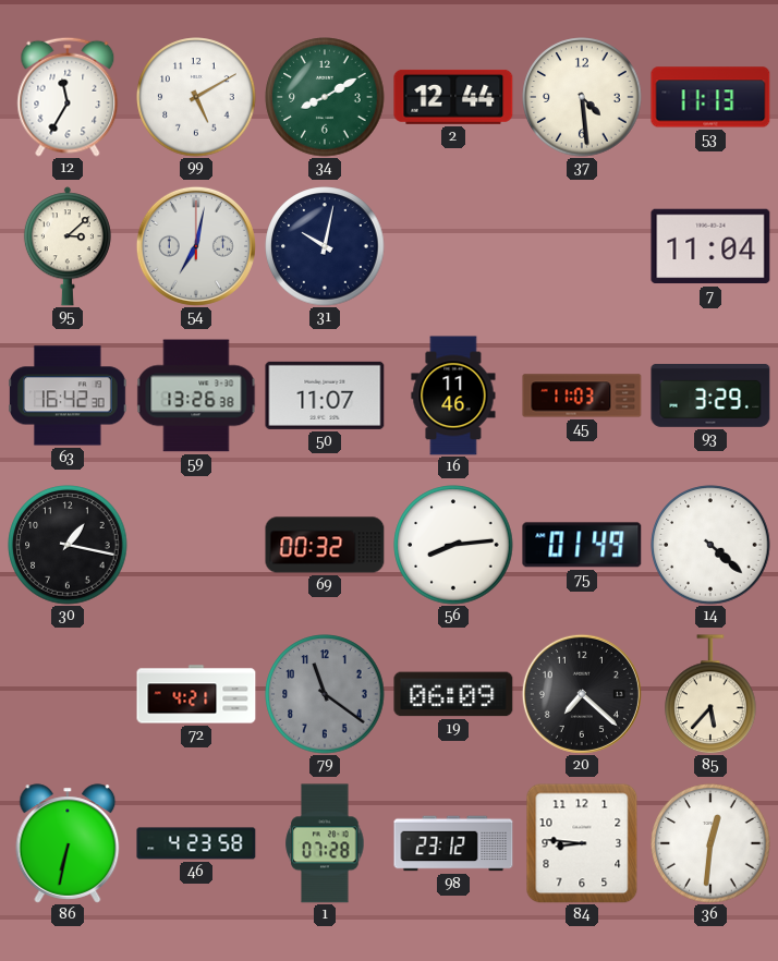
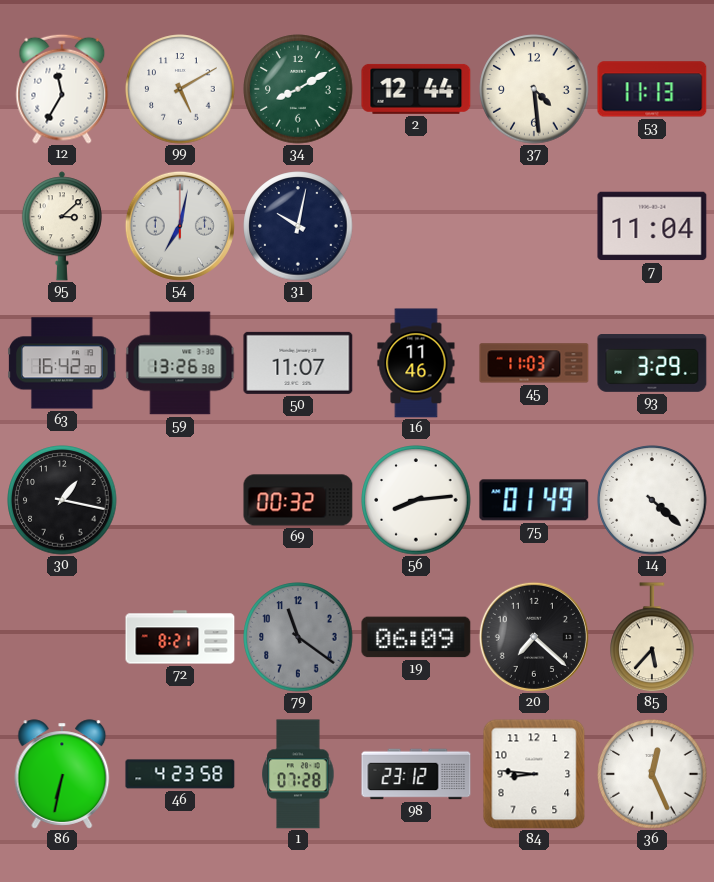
72: 4:21 -> 8:21
36: 12:31 -> 12:26
